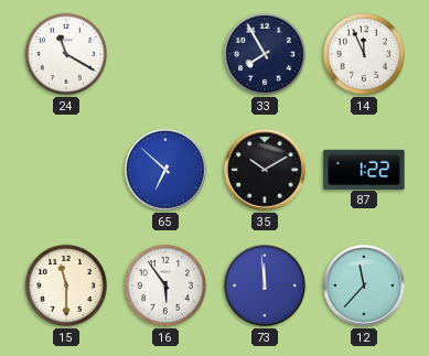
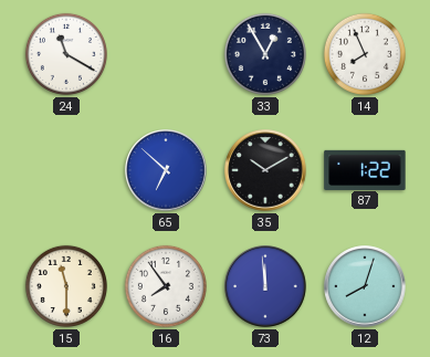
33: 7:55 -> 12:55
14: 11:56 -> 7:56
16: 5:54 -> 7:54
12: 11:37 -> 8:03
